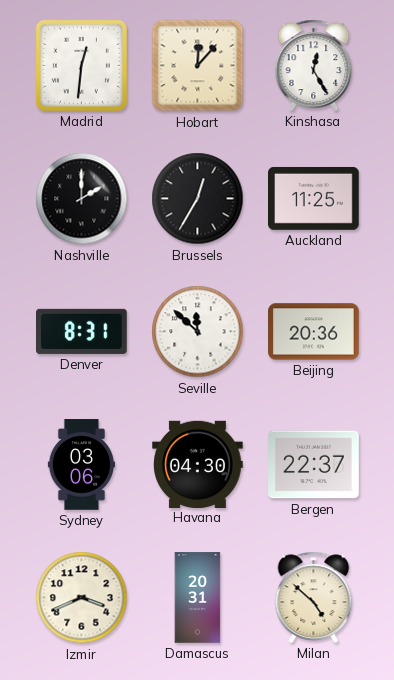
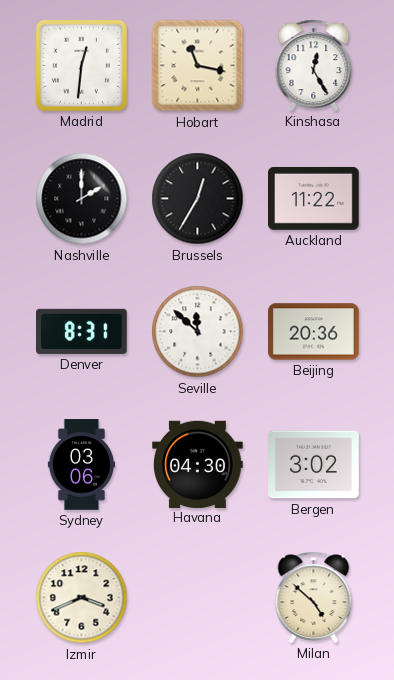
Hobart: 12:07 -> 11:17
Auckland: 11:25 -> 11:22
Bergen: 22:37 -> 3:02
Damascus: 20:31 -> none
